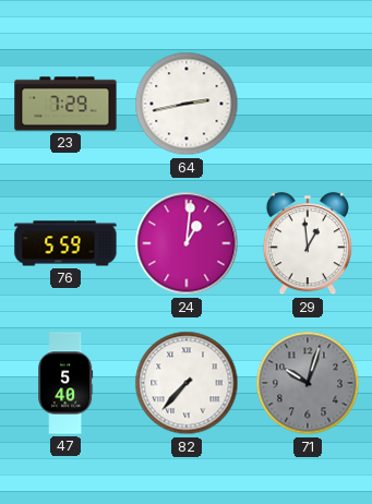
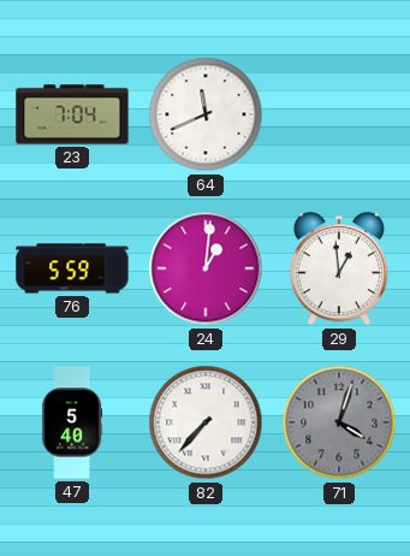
23: 7:29 -> 7:04
64: 2:43 -> 11:41
71: 10:03 -> 4:03
